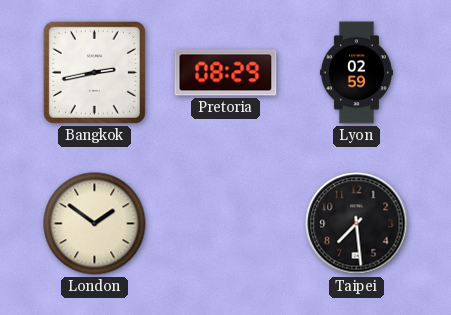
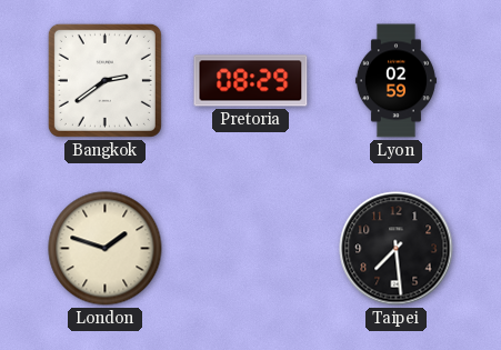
Bangkok: 2:43 -> 2:39
London: 1:51 -> 1:48
